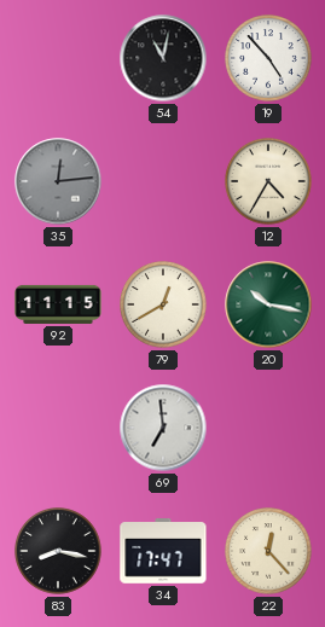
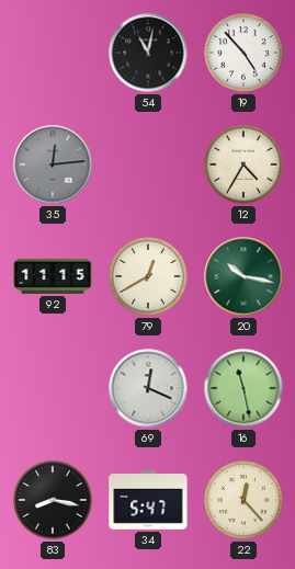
69: 6:59 -> 12:19
16: none -> 11:28
34: 17:47 -> 5:47
